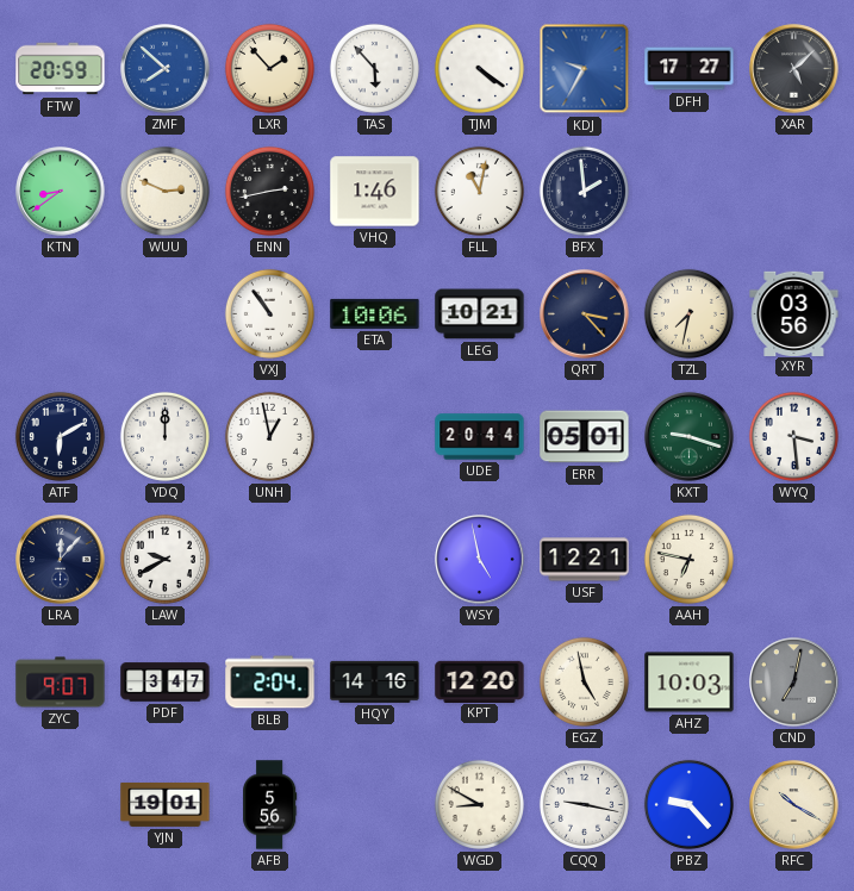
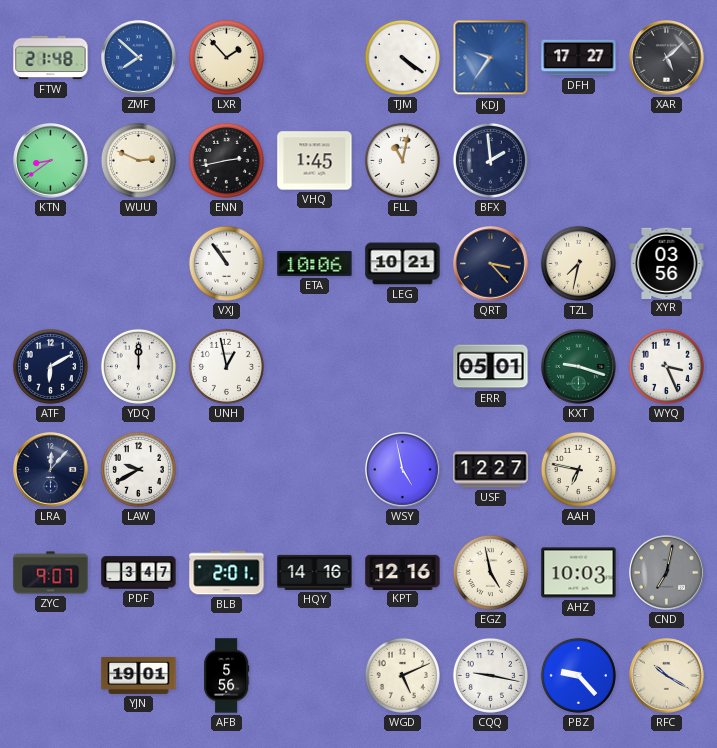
FTW: 20:59 -> 21:48
TAS: 5:53 -> none
KDJ: 9:35 -> 9:36
VHQ: 1:46 -> 1:45
UDE: 20:44 -> none
WYQ: 3:29 -> 3:26
USF: 12:21 -> 12:27
BLB: 2:04 -> 2:01
KPT: 12:20 -> 12:16
WGD: 8:50 -> 5:11
